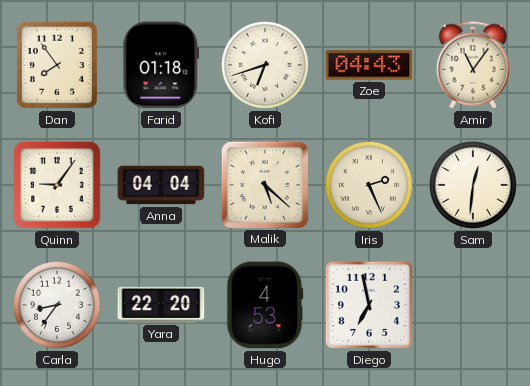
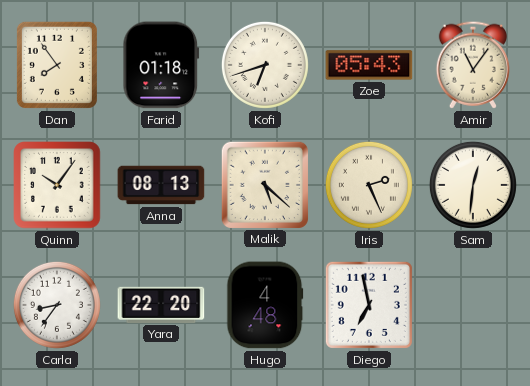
Zoe: 04:43 -> 05:43
Quinn: 9:06 -> 10:06
Anna: 04:04 -> 08:13
Hugo: 4:53 -> 4:48
